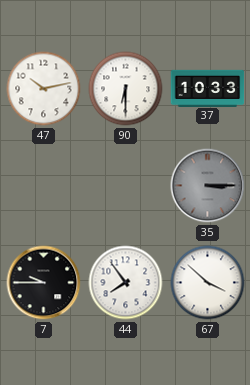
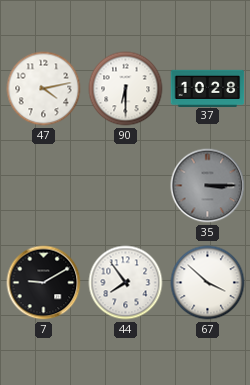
47: 10:13 -> 4:13
37: 10:33 -> 10:28
7: 9:45 -> 9:10
